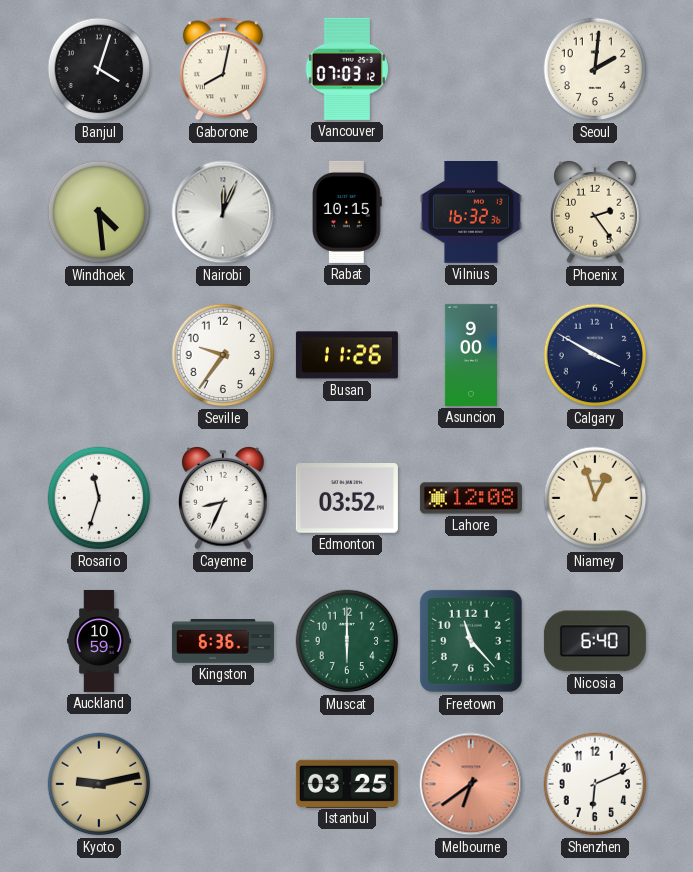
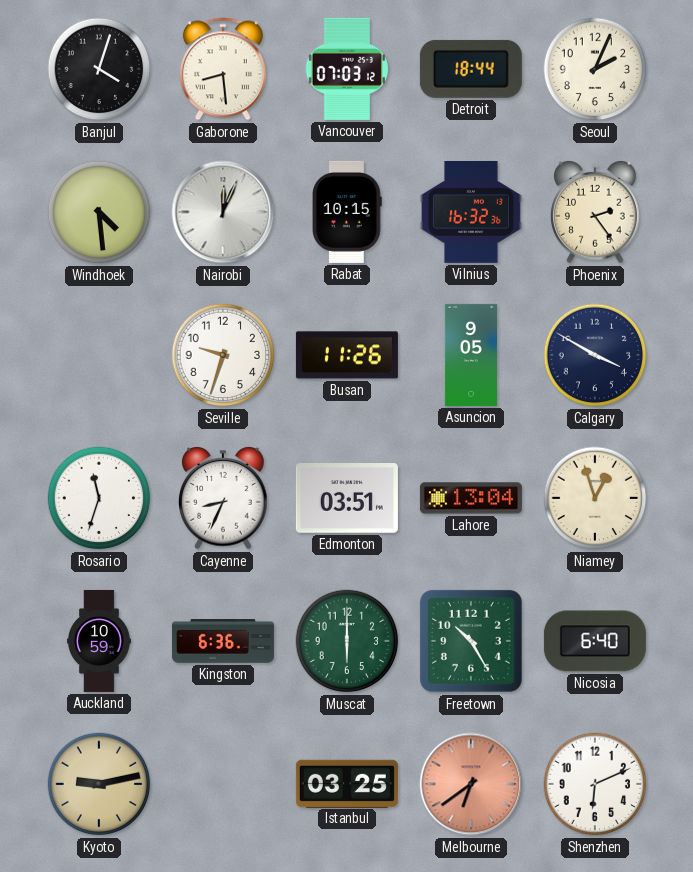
Gaborone: 8:02 -> 8:29
Detroit: none -> 18:44
Seoul: 2:01 -> 2:04
Seville: 9:36 -> 9:33
Asuncion: 9:00 -> 9:05
Edmonton: 03:52 -> 03:51
Lahore: 12:08 -> 13:04
Freetown: 11:23 -> 10:25
